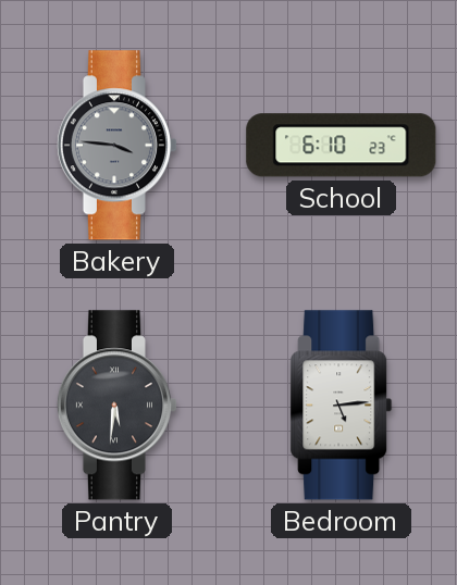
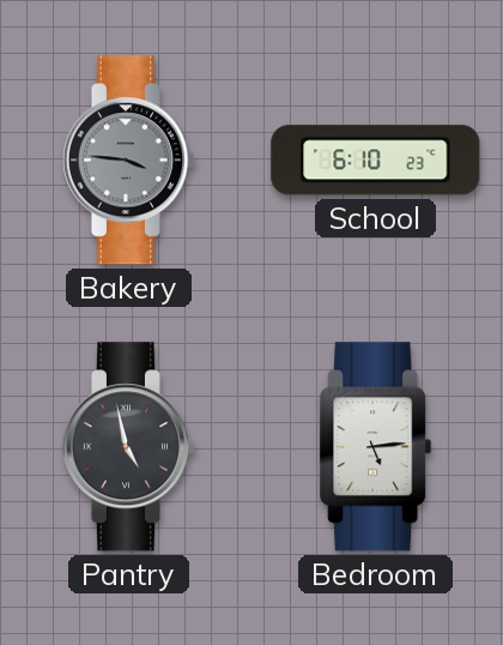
Pantry: 5:31 -> 4:58
